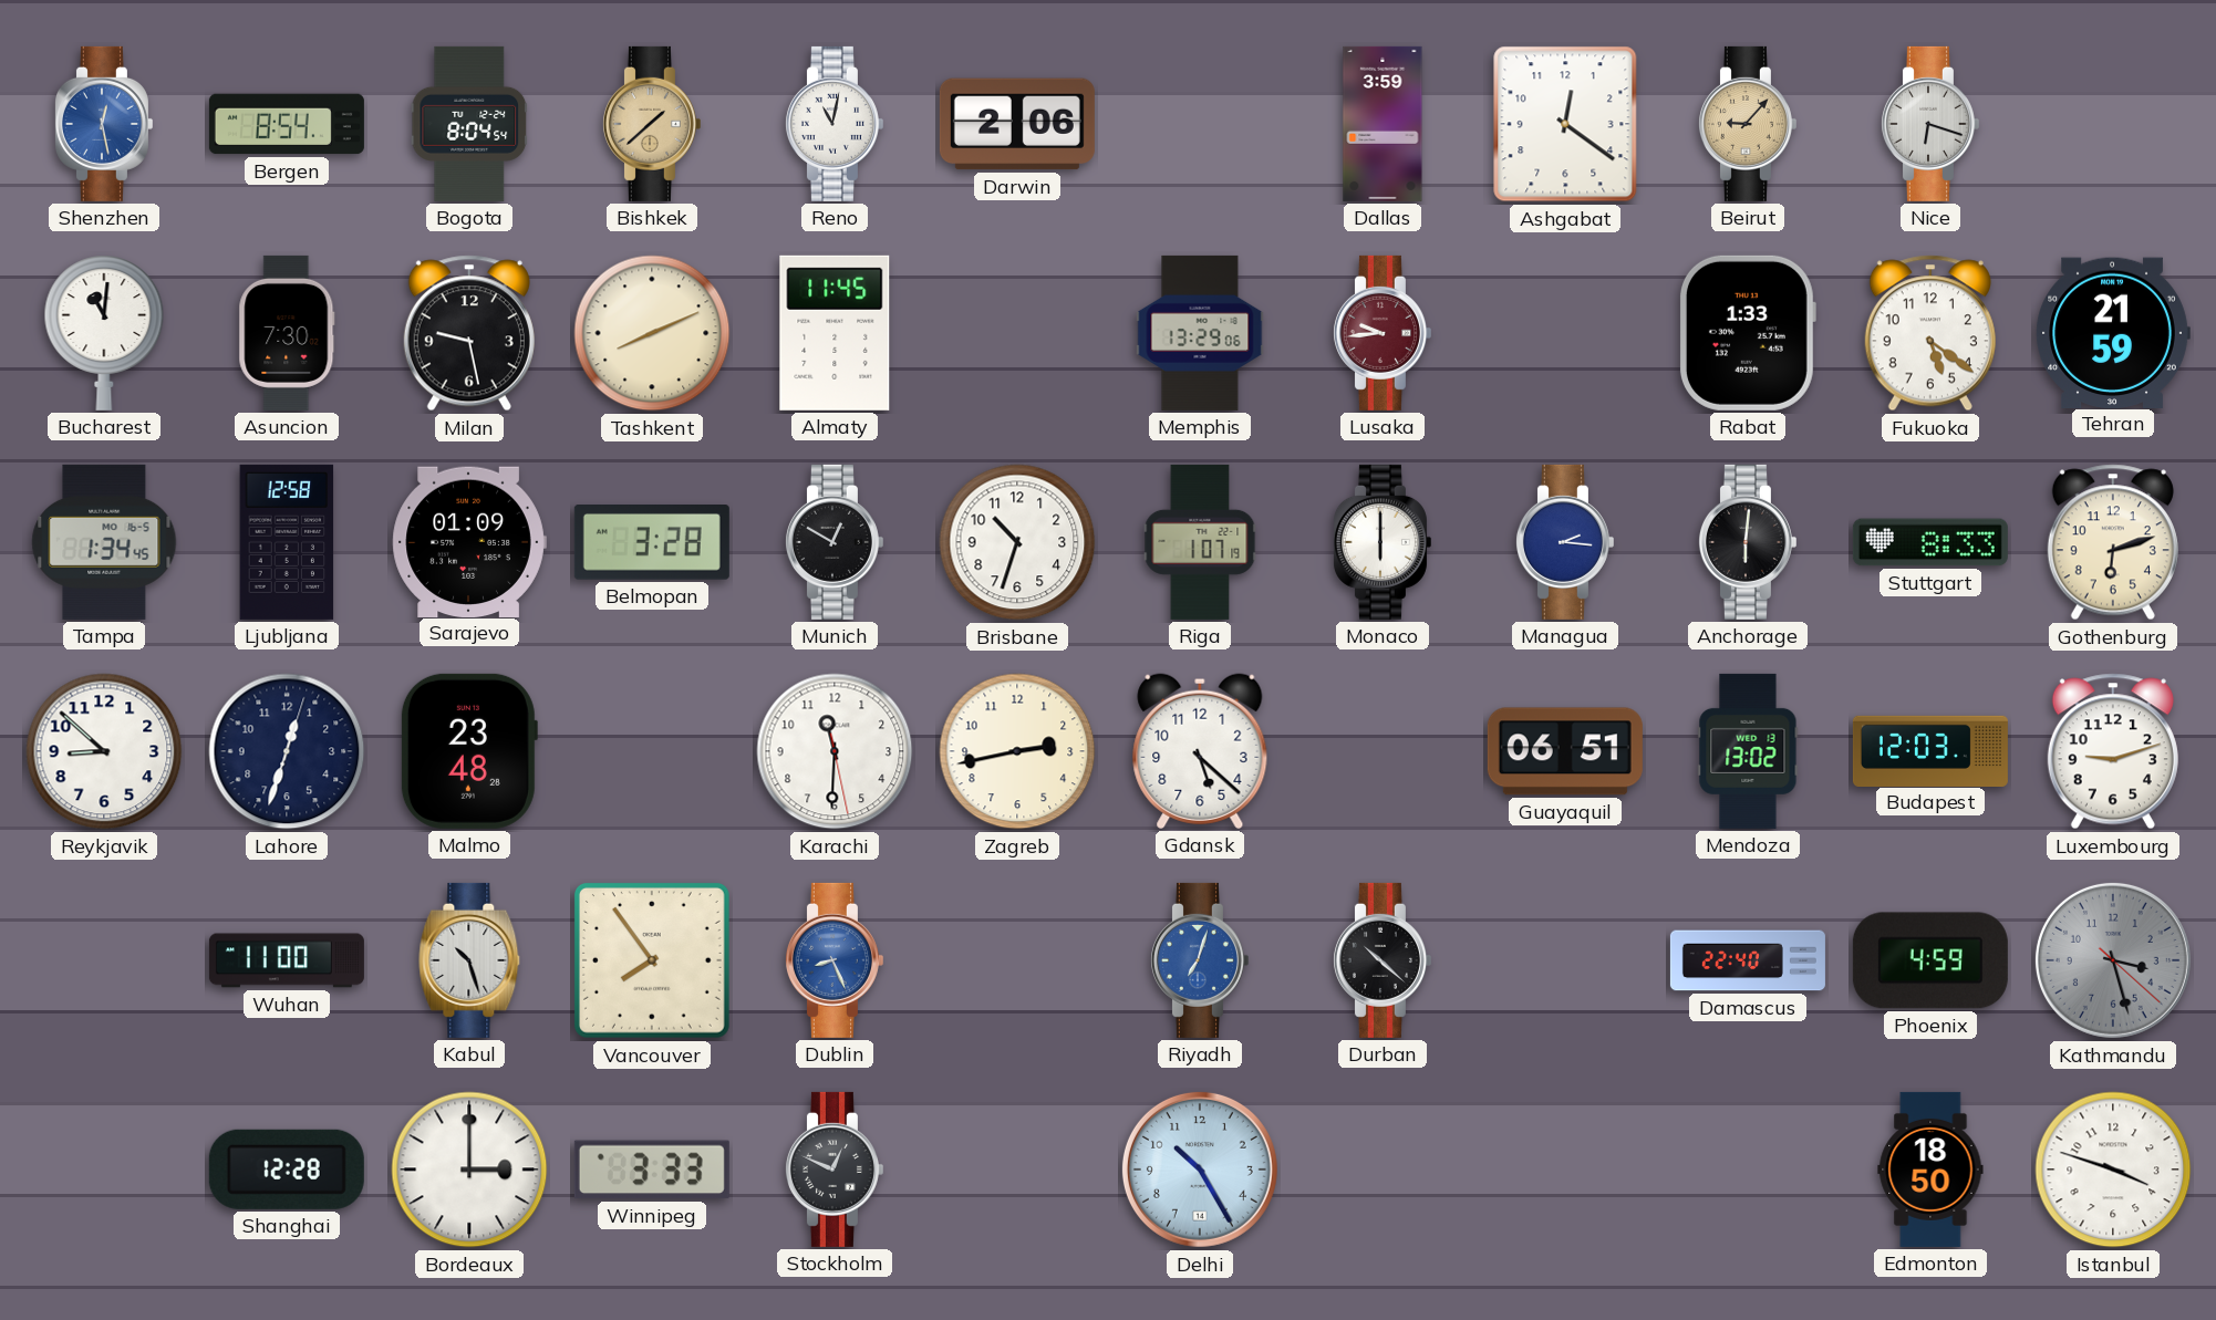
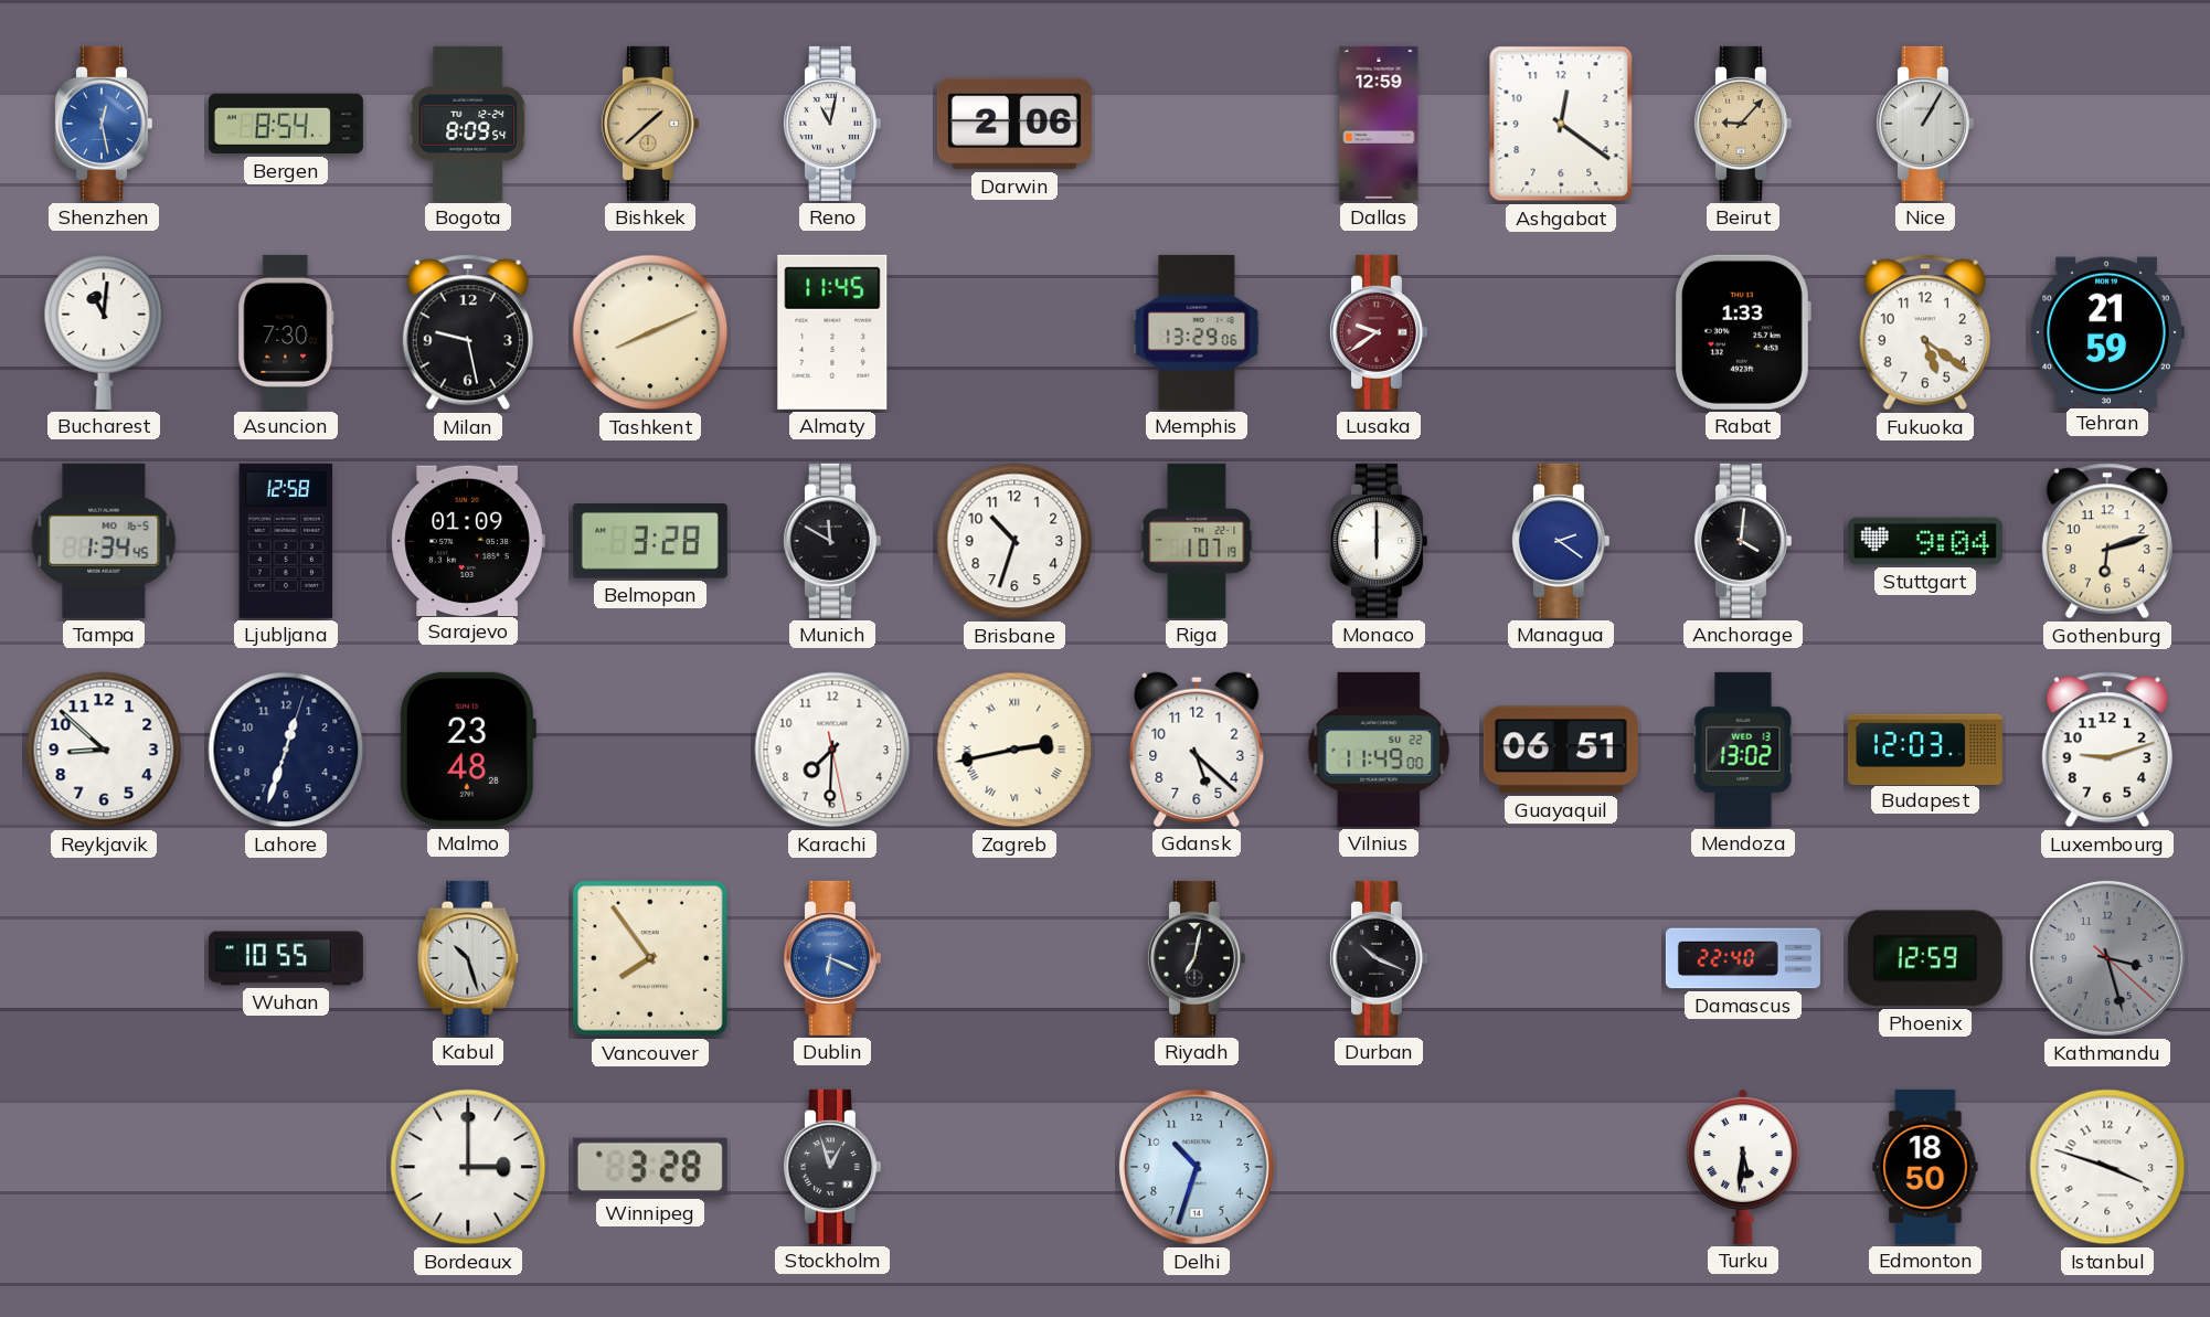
Bogota: 8:04 -> 8:09
Dallas: 3:59 -> 12:59
Nice: 6:18 -> 1:05
Lusaka: 9:44 -> 9:39
Munich: 12:50 -> 11:50
Managua: 2:16 -> 2:21
Anchorage: 6:01 -> 4:01
Stuttgart: 8:33 -> 9:04
Karachi: 11:30 -> 7:30
Zagreb numerals: Arabic -> Roman
Vilnius: none -> 11:49
Wuhan: 11:00 -> 10:55
Dublin: 8:26 -> 6:19
Riyadh: 7:03 -> 7:02
Riyadh dial: blue -> black
Durban: 10:22 -> 10:19
Phoenix: 4:59 -> 12:59
Shanghai: 12:28 -> none
Winnipeg: 3:33 -> 3:28
Stockholm: 12:49 -> 12:57
Delhi: 10:25 -> 10:33
Turku: none -> 5:31
